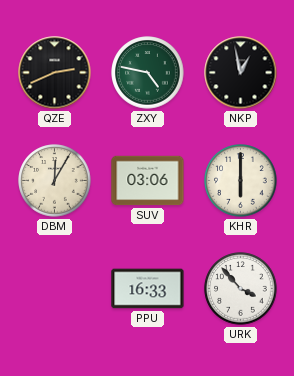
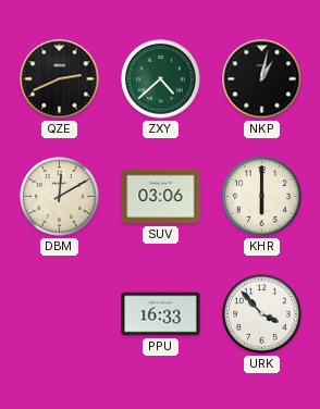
ZXY: 4:47 -> 4:38
NKP: 12:58 -> 1:02
DBM: 12:05 -> 12:10
